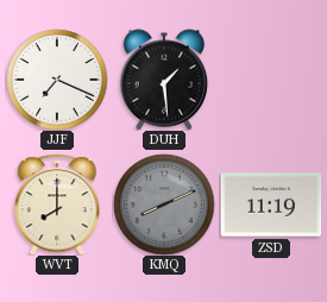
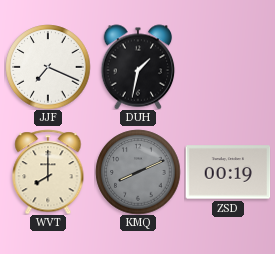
DUH: 1:29 -> 1:32
ZSD: 11:19 -> 00:19
